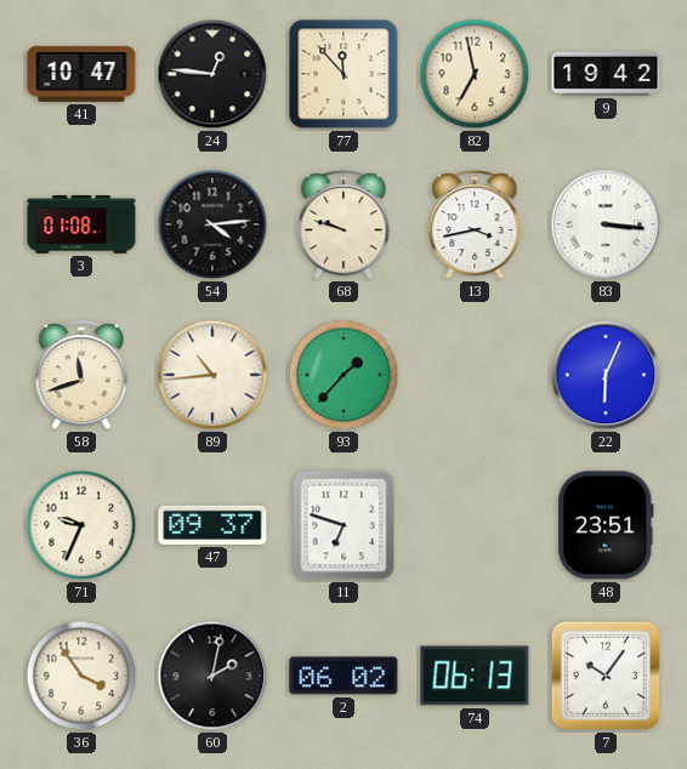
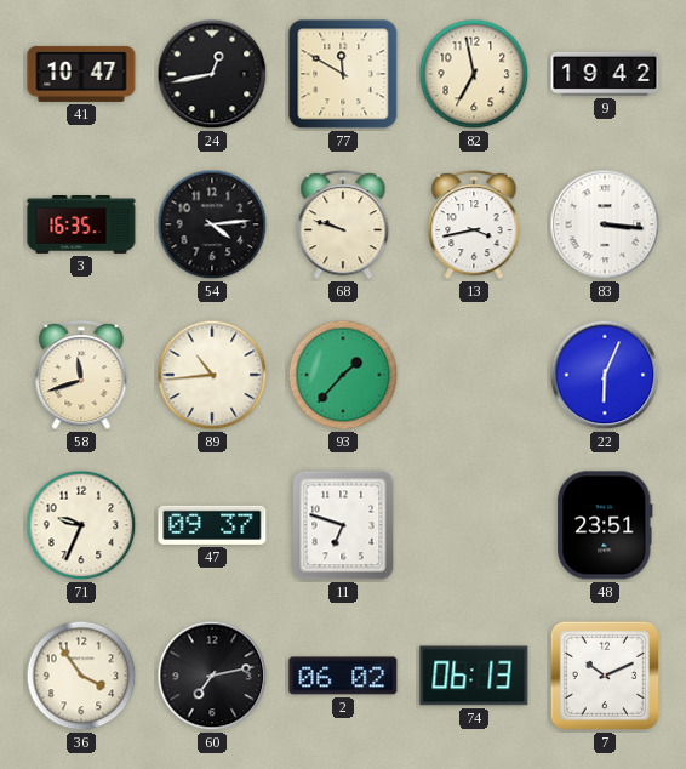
24: 12:46 -> 12:43
77: 11:53 -> 11:50
3: 01:08 -> 16:35
60: 2:02 -> 7:13
7: 10:06 -> 10:11
